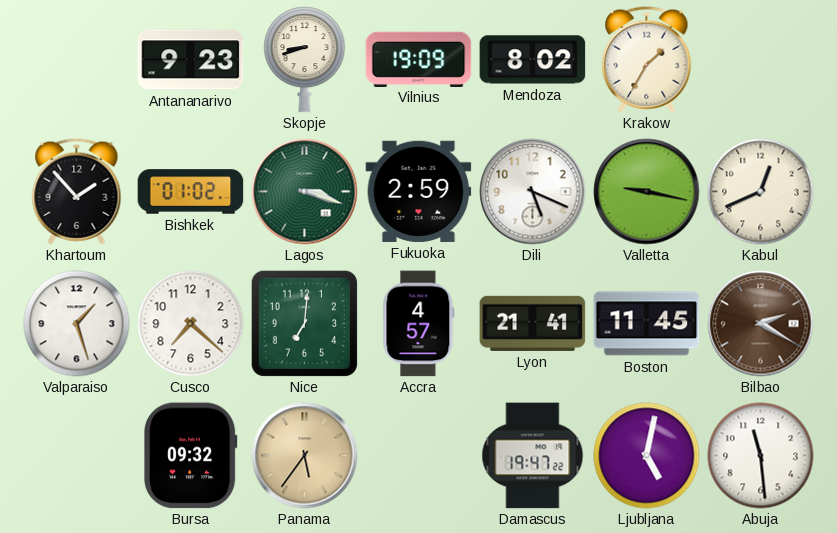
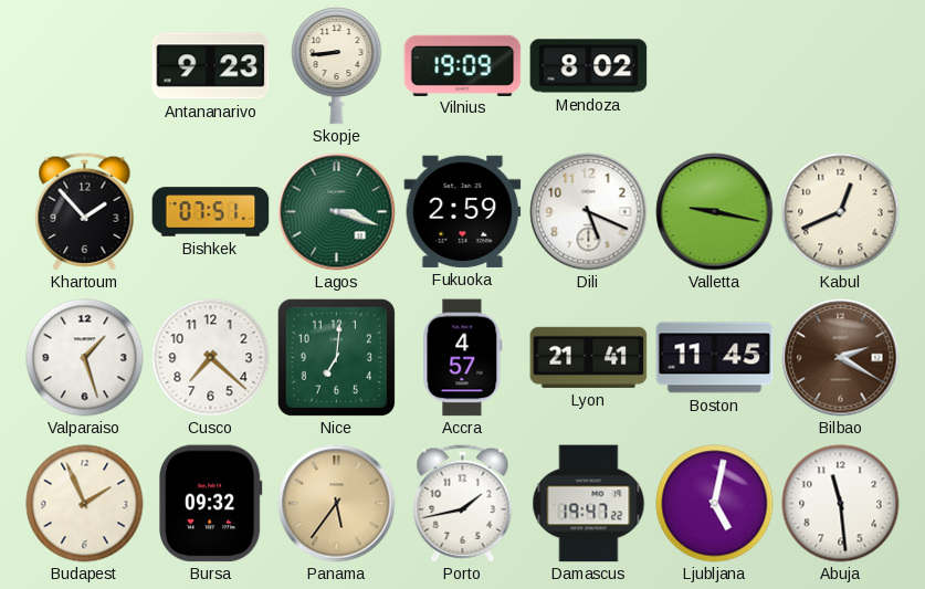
Skopje: 8:42 -> 8:44
Krakow: 1:35 -> none
Bishkek: 01:02 -> 07:51
Budapest: none -> 1:56
Porto: none -> 1:43
